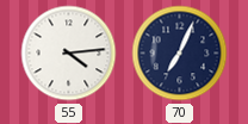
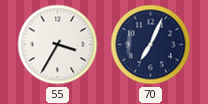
55: 4:14 -> 3:35
